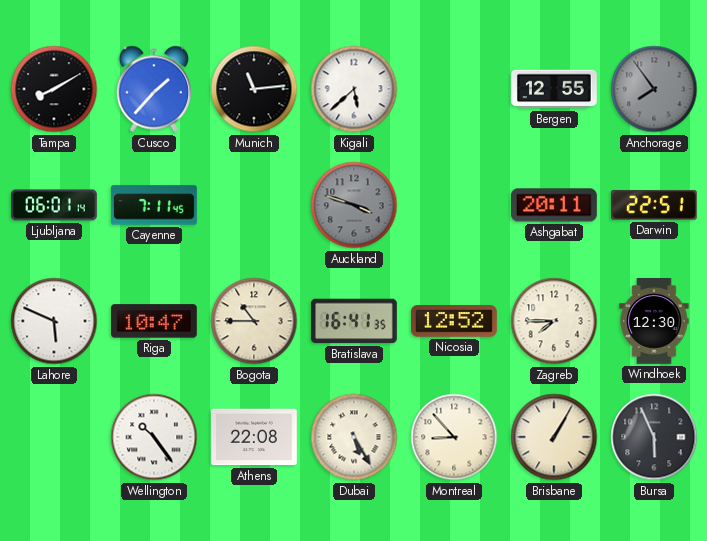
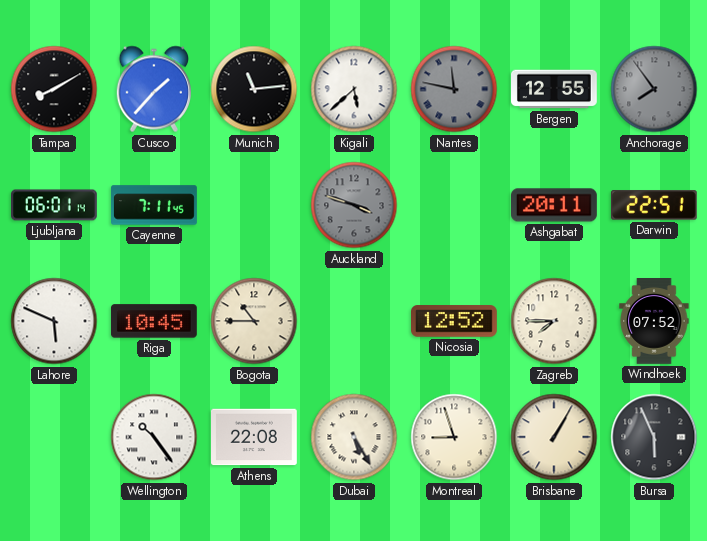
Nantes: none -> 11:47
Riga: 10:47 -> 10:45
Bratislava: 16:41 -> none
Windhoek: 12:30 -> 07:52
Montreal: 8:53 -> 8:57
